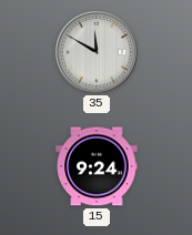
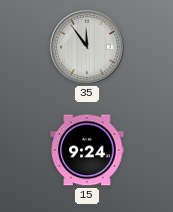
35: 11:50 -> 11:54
